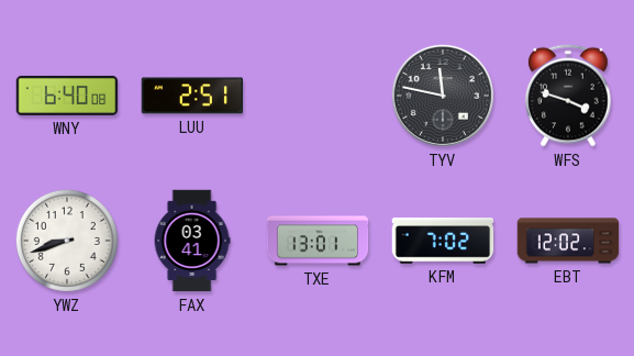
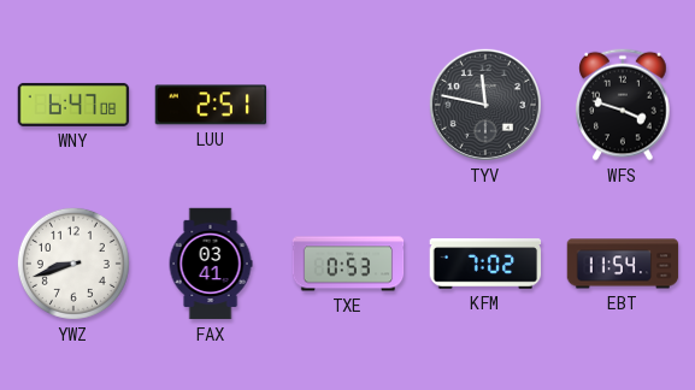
WNY: 6:40 -> 6:47
TXE: 13:01 -> 0:53
EBT: 12:02 -> 11:54
